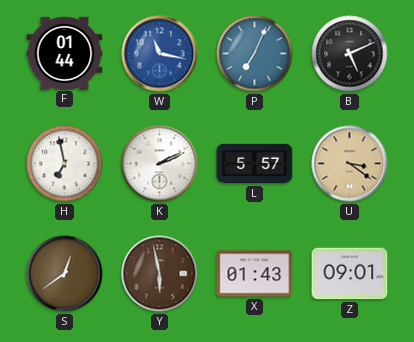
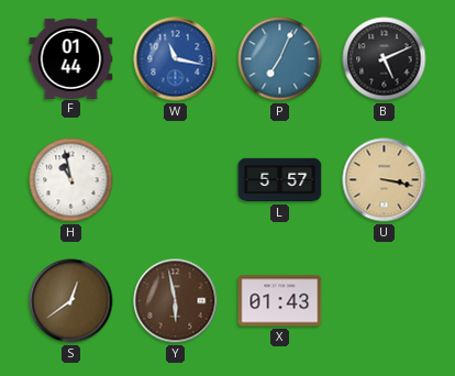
H: 6:58 -> 10:58
K: 2:11 -> none
U: 3:21 -> 3:17
Z: 09:01 -> none
